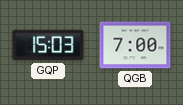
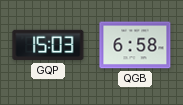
QGB: 7:00 -> 6:58
